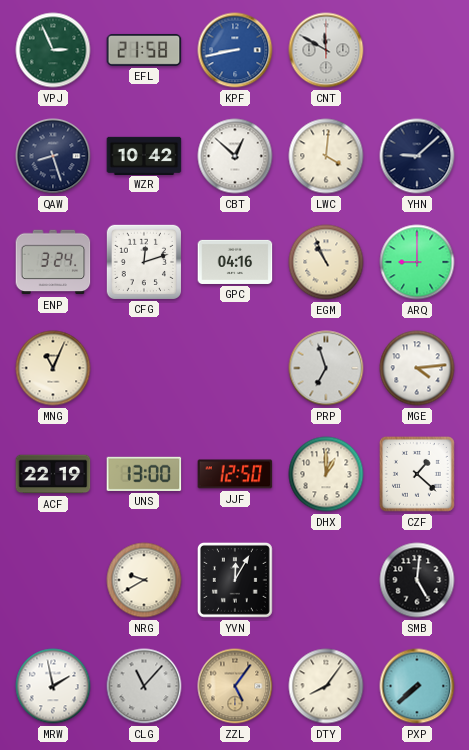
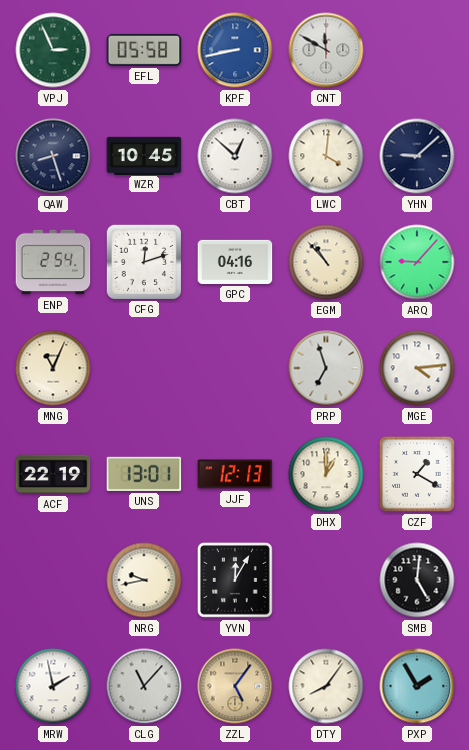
EFL: 21:58 -> 05:58
WZR: 10:42 -> 10:45
ENP: 3:24 -> 2:54
EGM: 10:56 -> 10:53
ARQ: 9:00 -> 9:07
UNS: 13:00 -> 13:01
JJF: 12:50 -> 12:13
CZF: 1:22 -> 1:20
NRG: 9:40 -> 9:43
PXP: 7:38 -> 1:55
